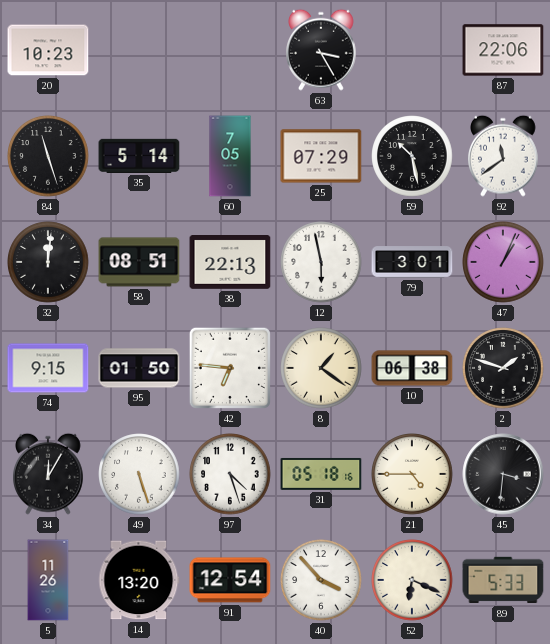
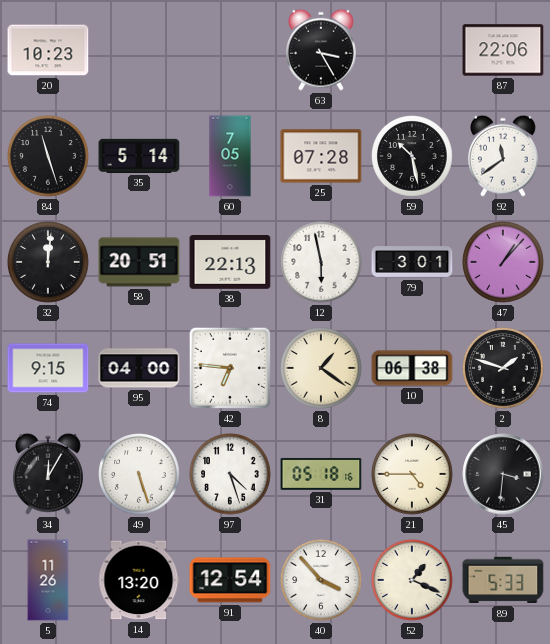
25: 07:29 -> 07:28
58: 08:51 -> 20:51
47: 1:04 -> 1:07
95: 01:50 -> 04:00
52: 6:19 -> 1:19
